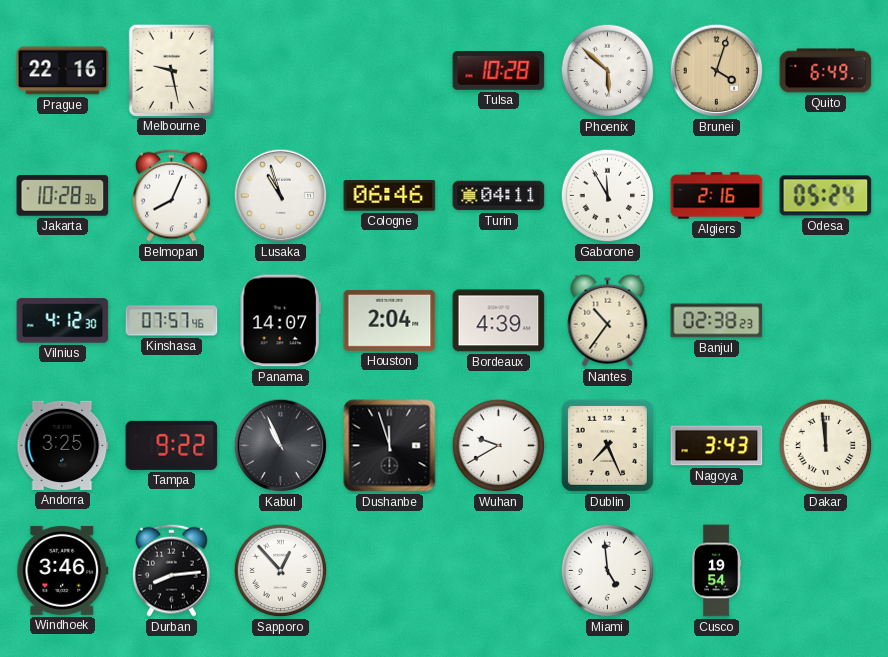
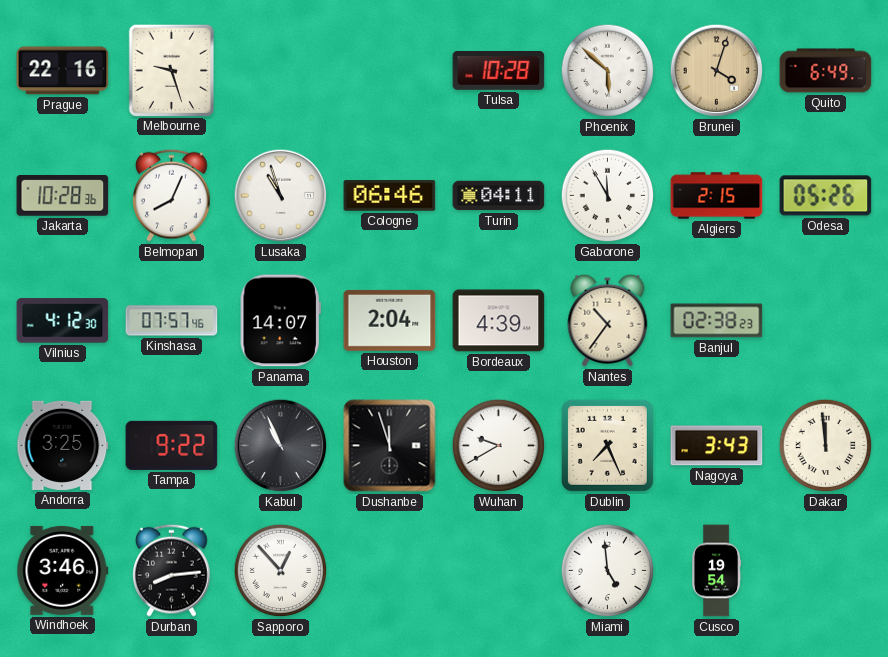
Melbourne: 9:28 -> 9:27
Algiers: 2:16 -> 2:15
Odesa: 05:24 -> 05:26
